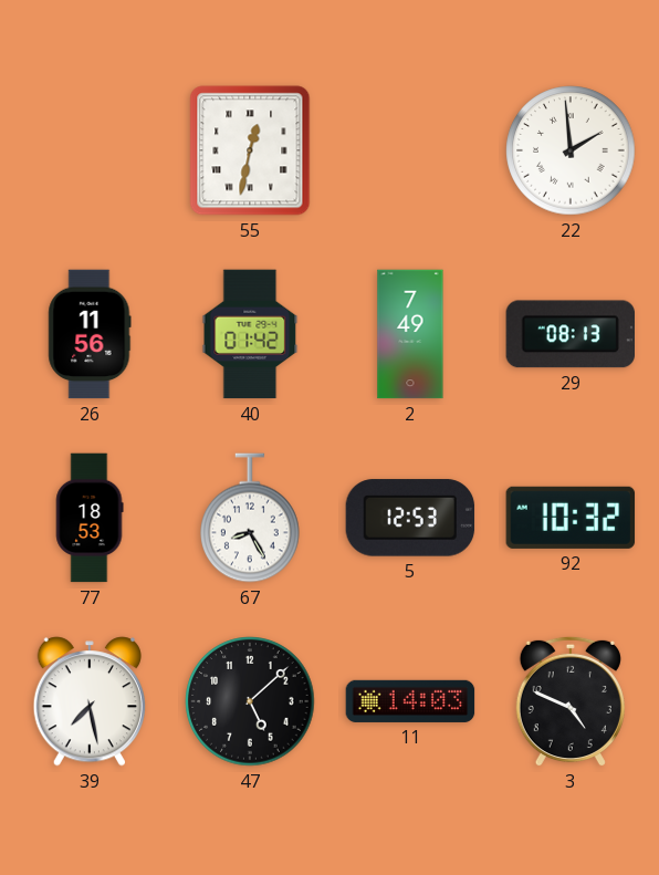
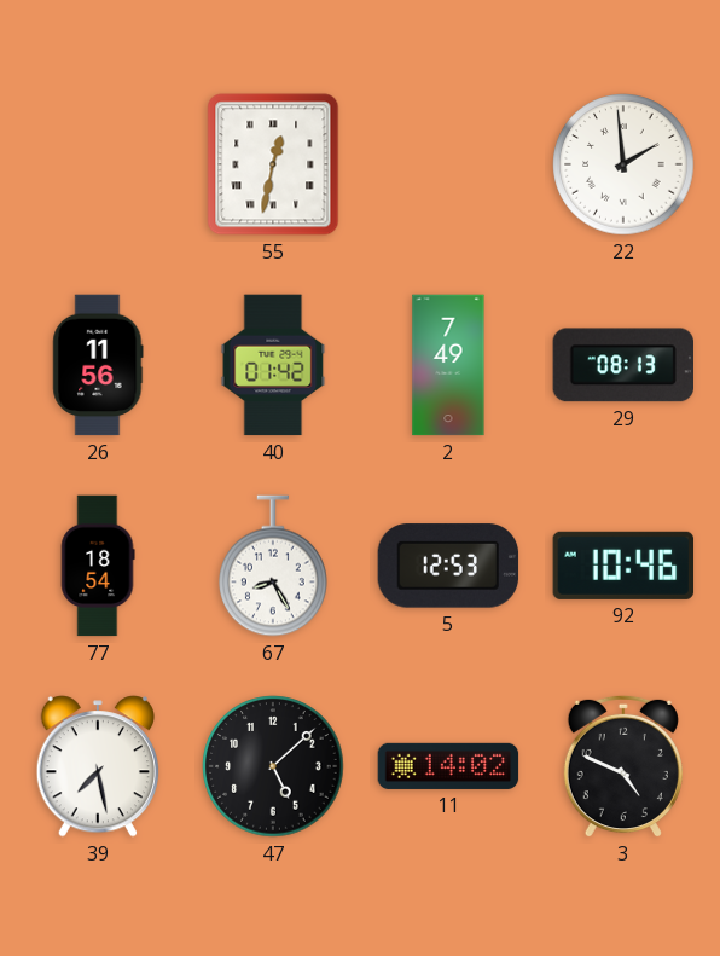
77: 18:53 -> 18:54
92: 10:32 -> 10:46
11: 14:03 -> 14:02
